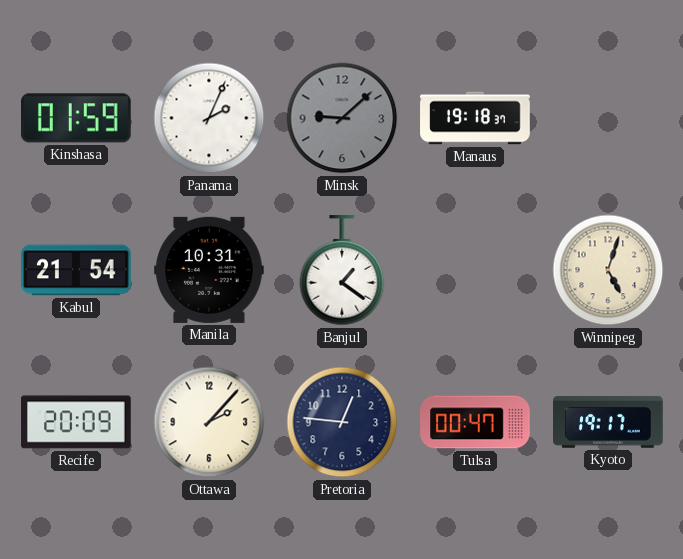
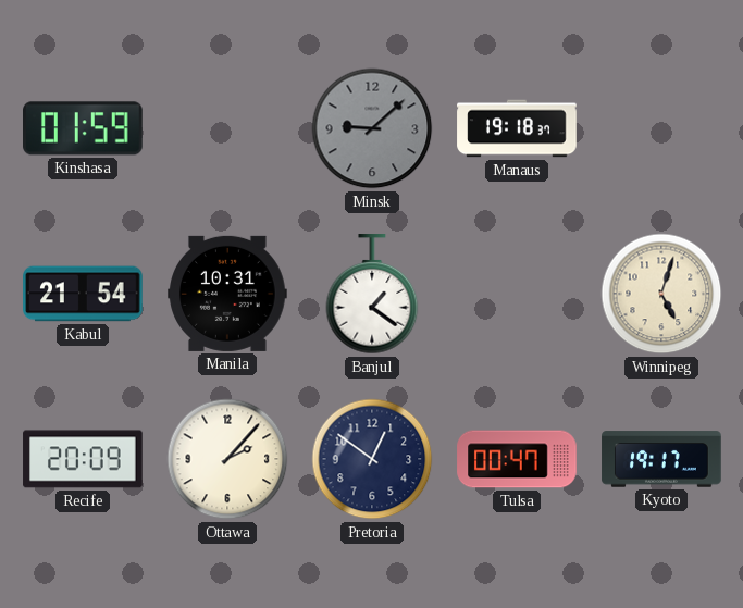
Panama: 2:04 -> none
Pretoria: 12:46 -> 12:51
